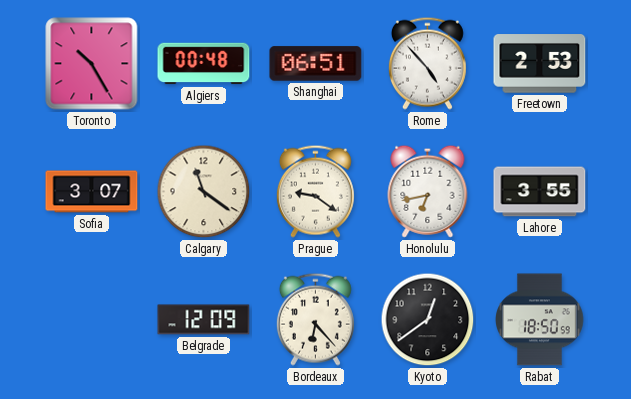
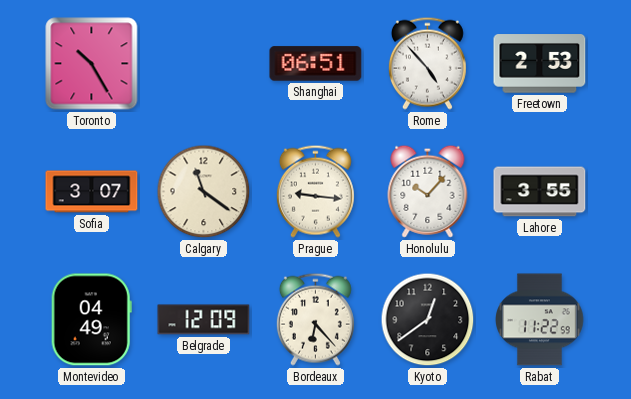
Algiers: 00:48 -> none
Prague: 9:21 -> 9:16
Honolulu: 6:43 -> 10:07
Montevideo: none -> 04:49
Rabat: 18:50 -> 11:22
